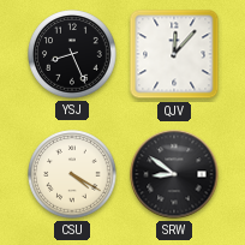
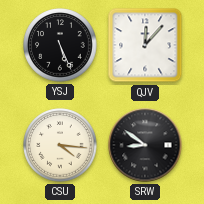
YSJ: 8:26 -> 5:26
CSU: 4:20 -> 4:16
